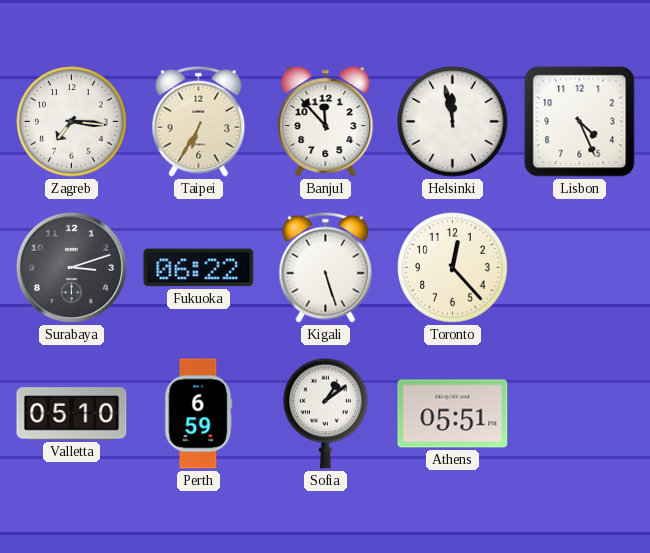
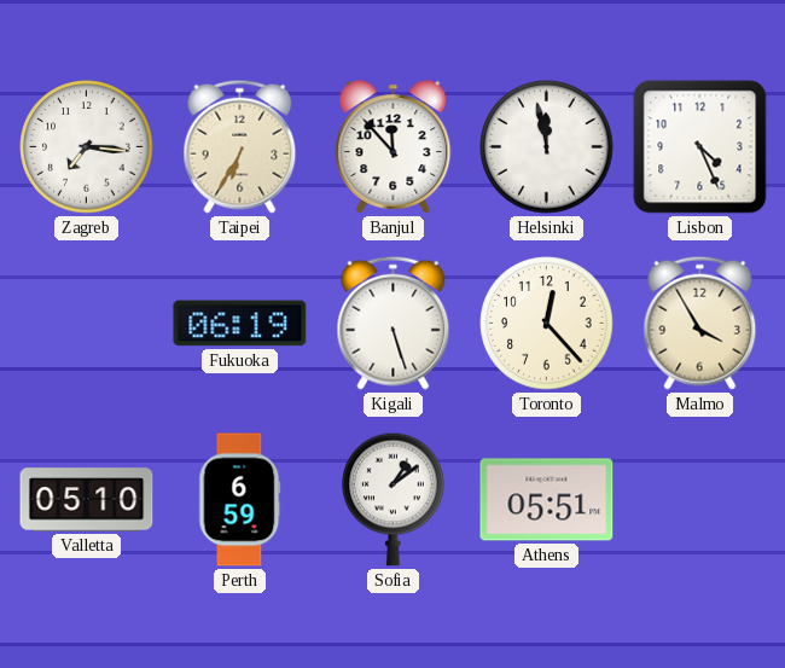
Surabaya: 3:12 -> none
Fukuoka: 06:22 -> 06:19
Malmo: none -> 3:55
